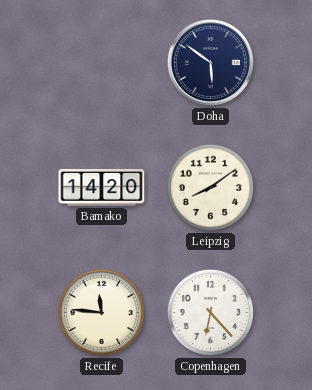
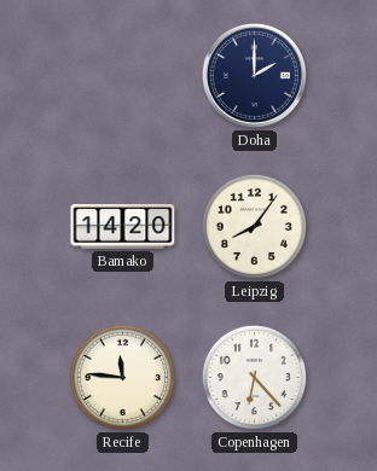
Doha: 5:51 -> 2:00
Leipzig: 8:09 -> 8:06
